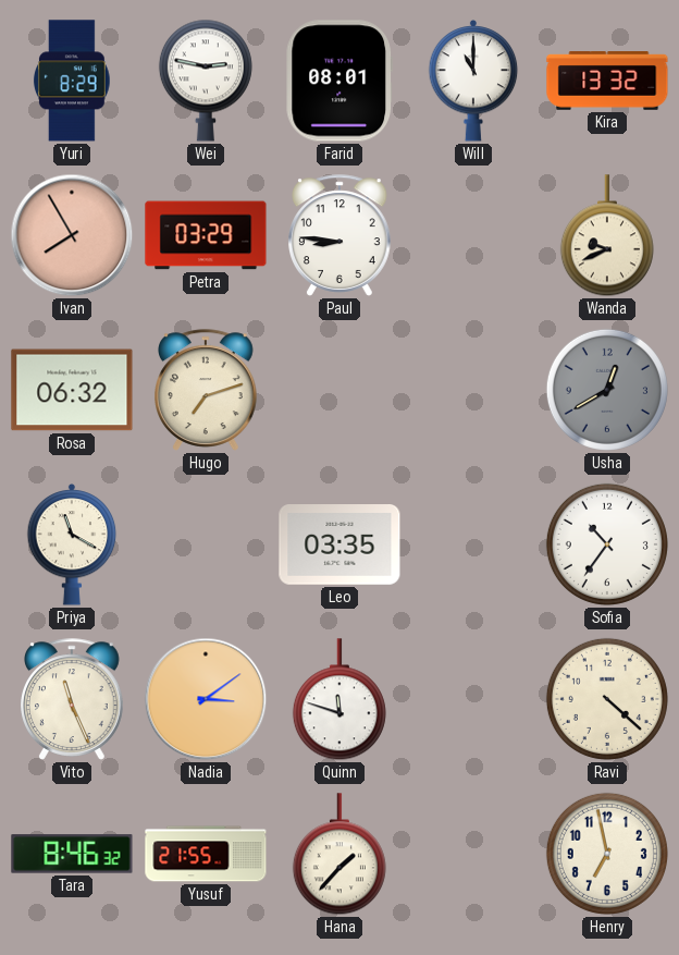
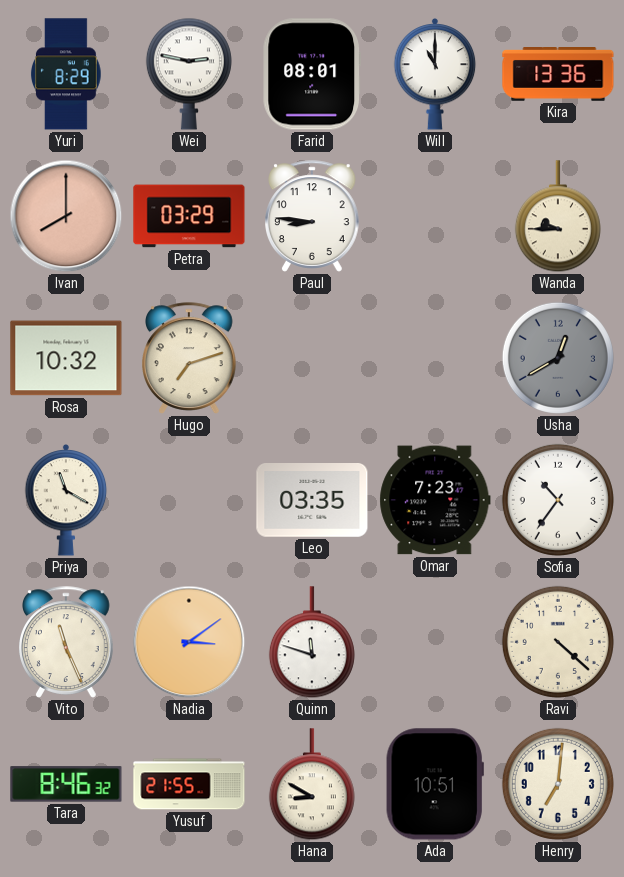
Kira: 13:32 -> 13:36
Ivan: 7:55 -> 8:00
Wanda: 9:41 -> 9:45
Rosa: 06:32 -> 10:32
Omar: none -> 7:23
Hana: 1:37 -> 8:50
Ada: none -> 10:51
Henry: 6:58 -> 7:01
